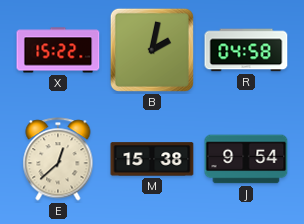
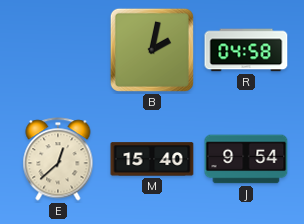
X: 15:22 -> none
M: 15:38 -> 15:40
